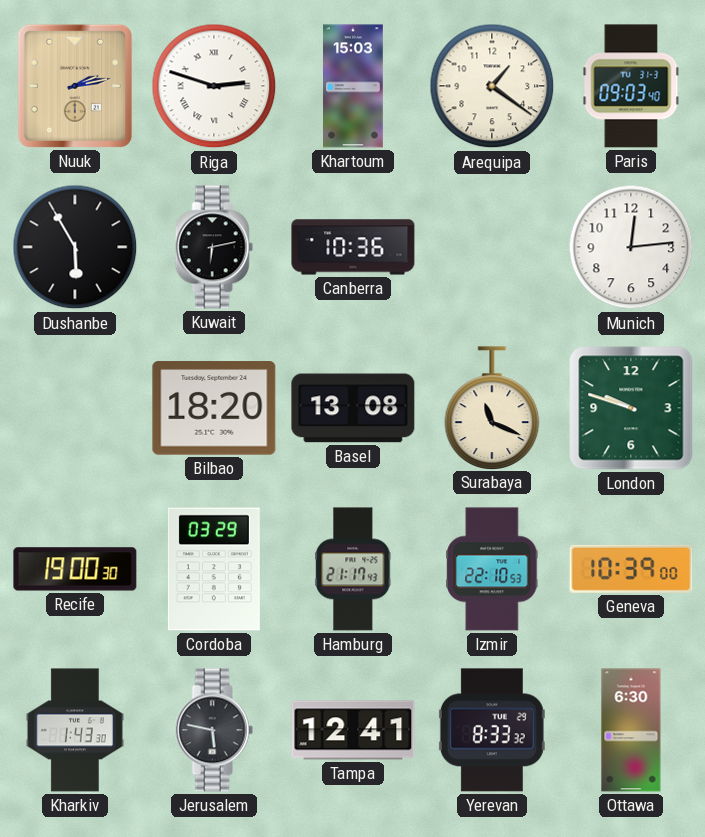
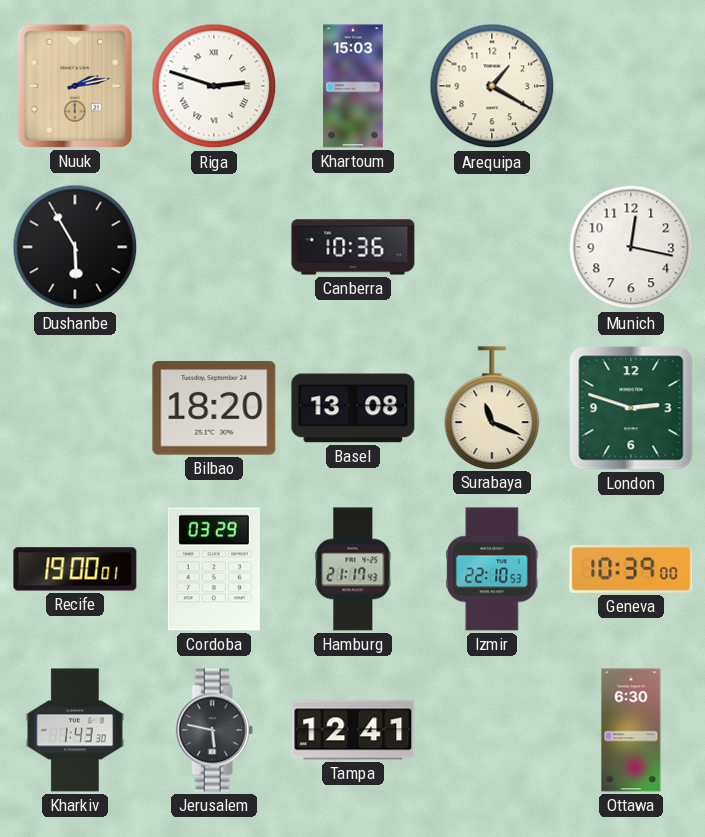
Arequipa: 1:21 -> 1:20
Paris: 09:03 -> none
Kuwait: 6:13 -> none
Munich: 12:14 -> 12:17
London: 9:48 -> 2:48
Recife: 19:00:30 -> 19:00:01
Yerevan: 8:33 -> none
